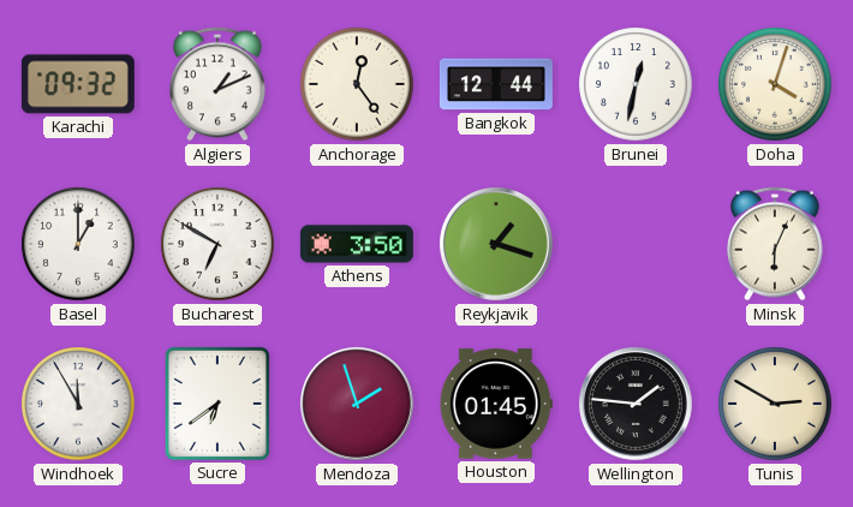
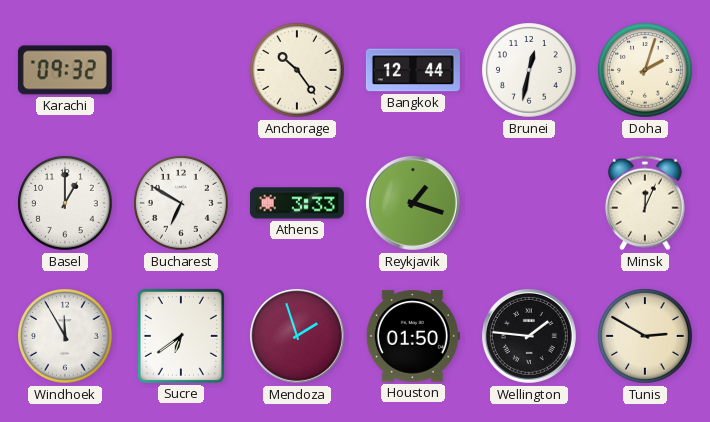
Algiers: 1:11 -> none
Anchorage: 12:24 -> 10:24
Doha: 4:03 -> 2:03
Athens: 3:50 -> 3:33
Minsk: 6:04 -> 12:04
Houston: 01:45 -> 01:50
